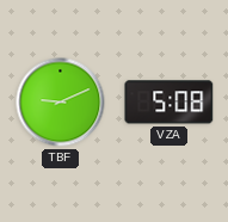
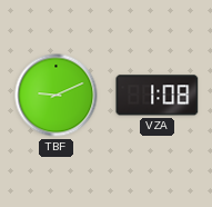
VZA: 5:08 -> 1:08
